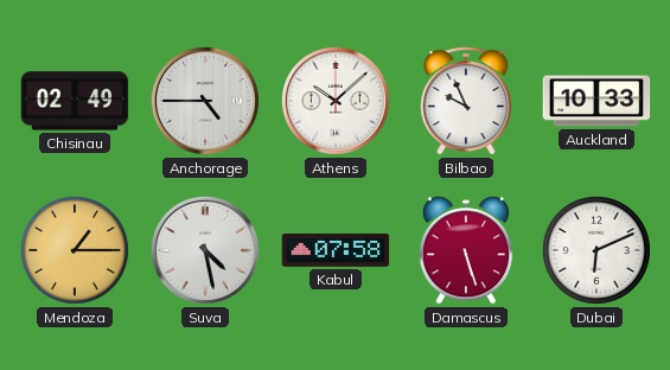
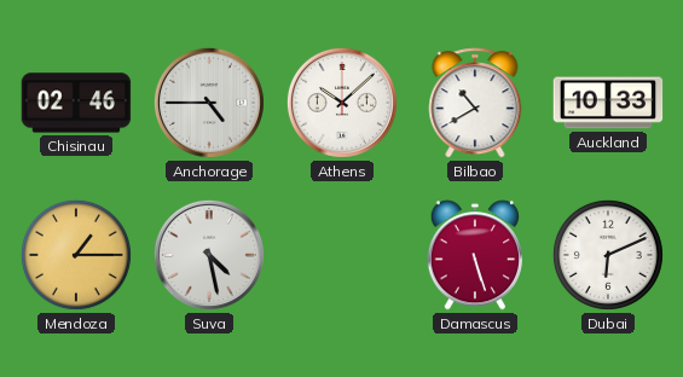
Chisinau: 02:49 -> 02:46
Bilbao: 9:56 -> 10:40
Kabul: 07:58 -> none
